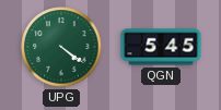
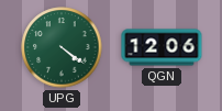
QGN: 5:45 -> 12:06
